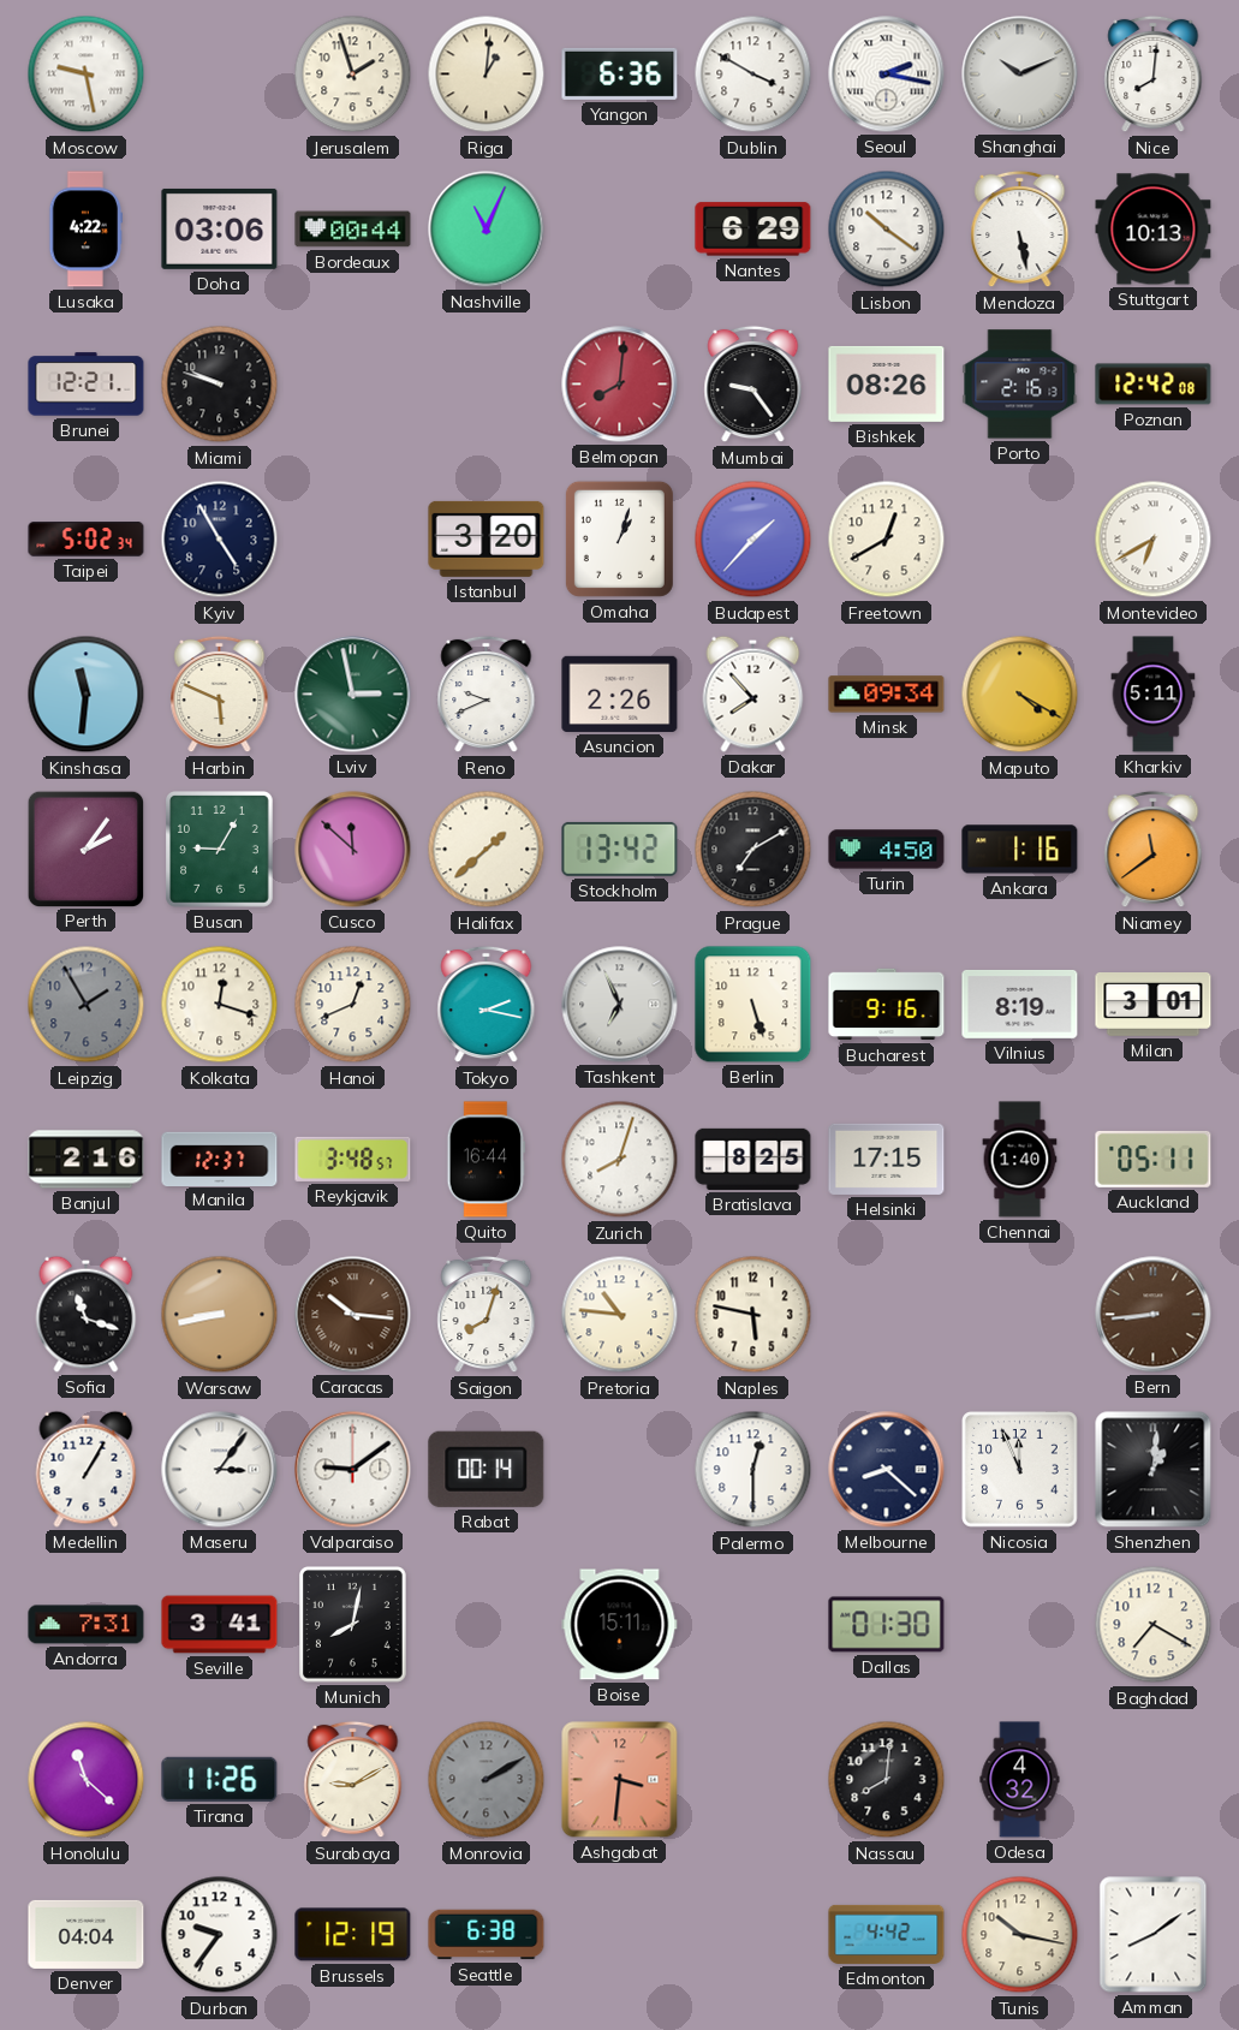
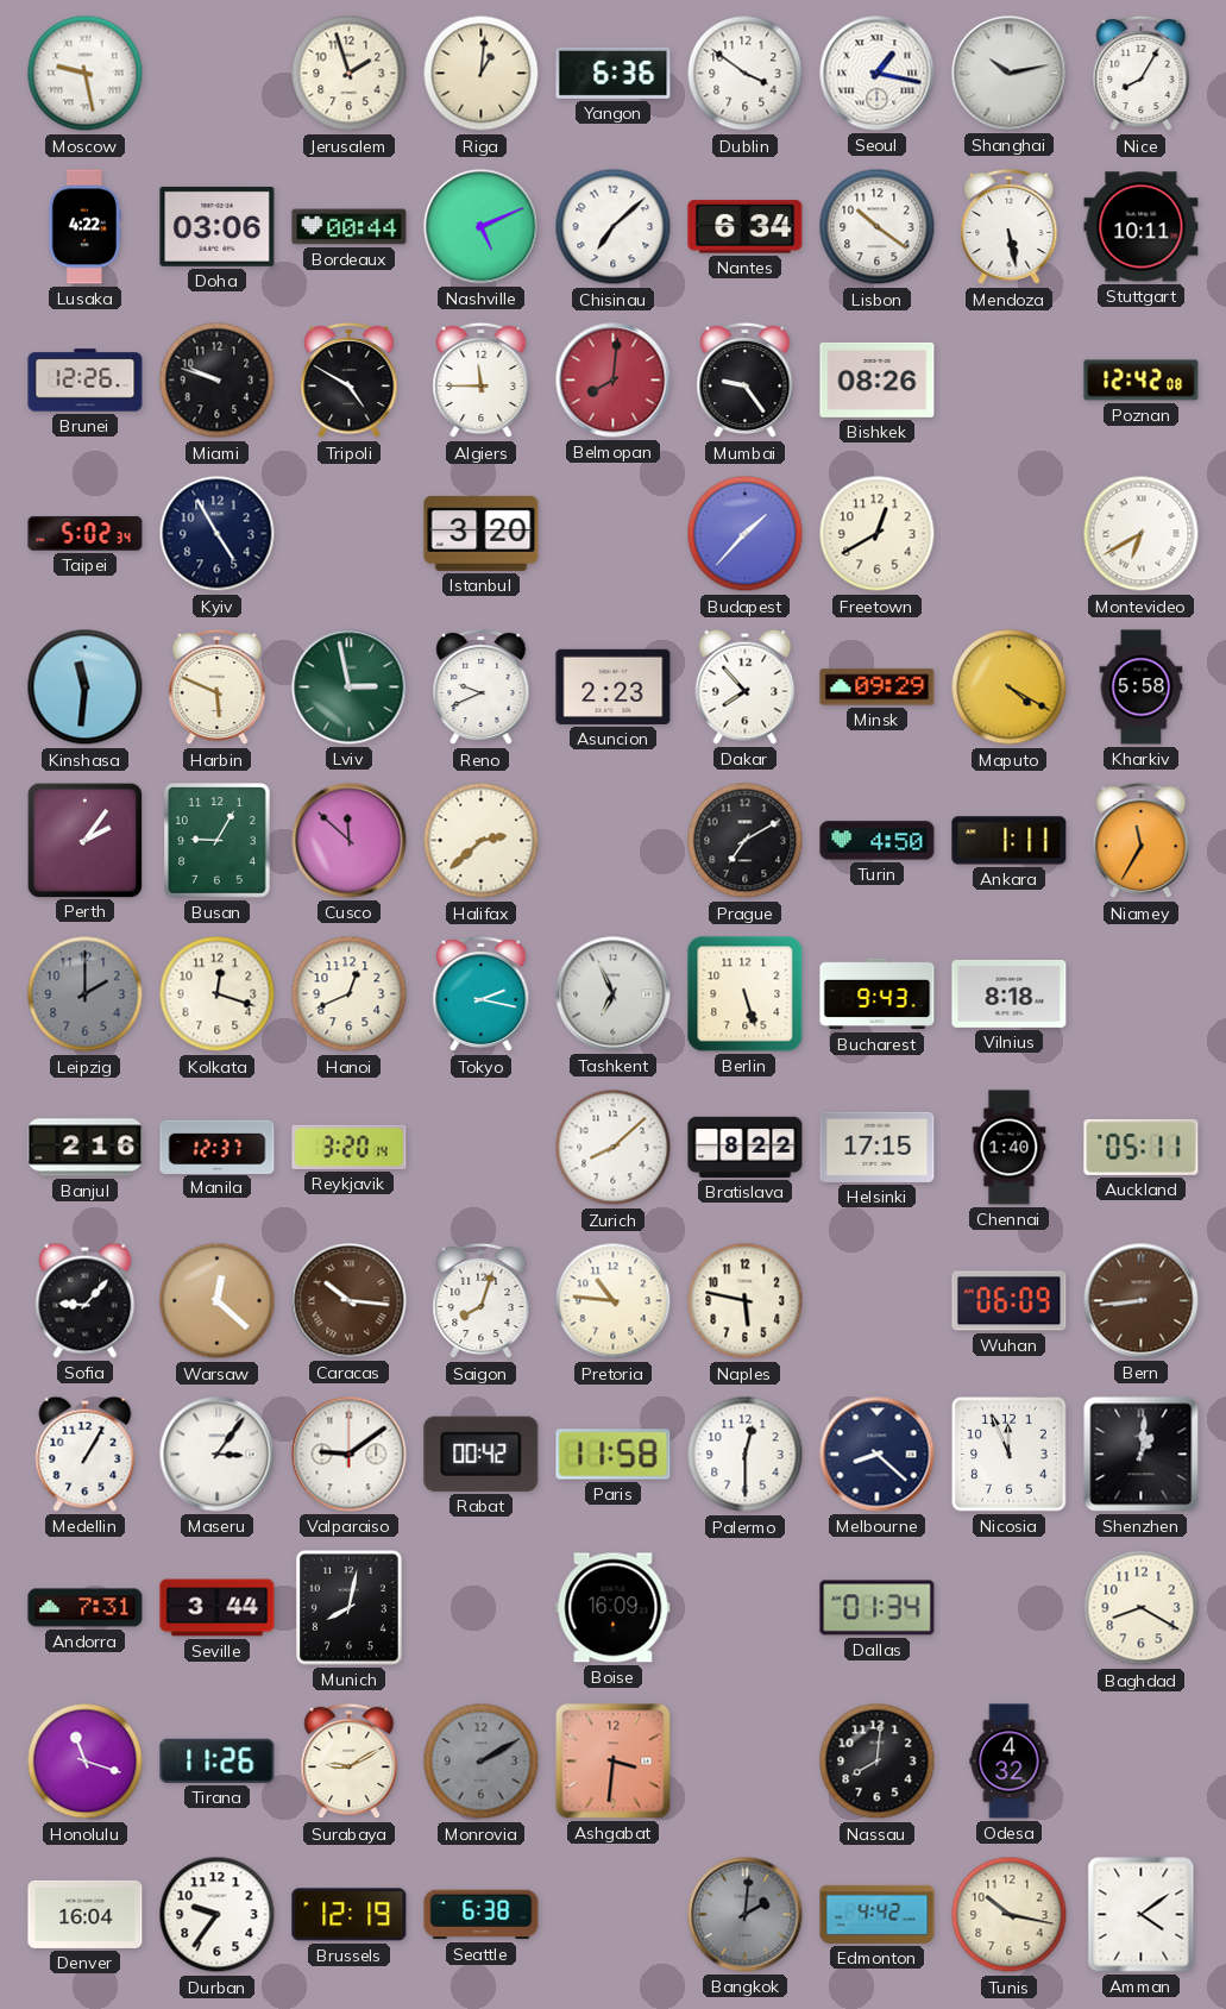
Dublin: 3:50 -> 3:51
Seoul: 2:17 -> 1:17
Shanghai: 10:11 -> 10:13
Nice: 8:01 -> 8:05
Nashville: 11:04 -> 5:11
Chisinau: none -> 7:08
Nantes: 6:29 -> 6:34
Stuttgart: 10:13 -> 10:11
Brunei: 12:21 -> 12:26
Tripoli: none -> 4:50
Algiers: none -> 11:45
Porto: 2:16 -> none
Omaha: 1:03 -> none
Asuncion: 2:26 -> 2:23
Minsk: 09:34 -> 09:29
Kharkiv: 5:11 -> 5:58
Halifax: 1:38 -> 2:38
Stockholm: 13:42 -> none
Ankara: 1:16 -> 1:11
Niamey: 11:39 -> 11:35
Leipzig: 1:55 -> 2:00
Bucharest: 9:16 -> 9:43
Vilnius: 8:19 -> 8:18
Milan: 3:01 -> none
Reykjavik: 3:48 -> 3:20
Quito: 16:44 -> none
Zurich: 8:03 -> 8:08
Bratislava: 8:25 -> 8:22
Sofia: 11:18 -> 9:07
Warsaw: 8:43 -> 12:22
Wuhan: none -> 06:09
Rabat: 00:14 -> 00:42
Paris: none -> 11:58
Seville: 3:41 -> 3:44
Boise: 15:11 -> 16:09
Dallas: 01:30 -> 01:34
Baghdad: 7:20 -> 8:20
Honolulu: 11:22 -> 11:18
Denver: 04:04 -> 16:04
Bangkok: none -> 2:01
Amman: 8:09 -> 4:09
